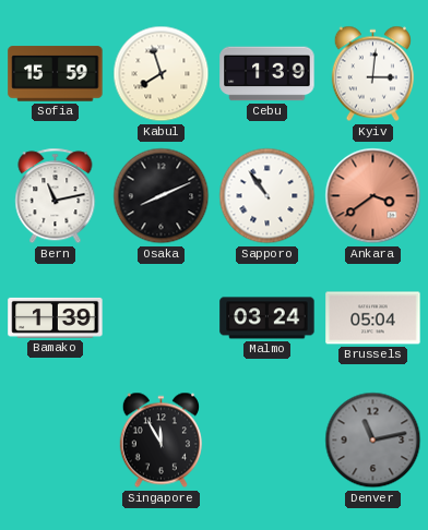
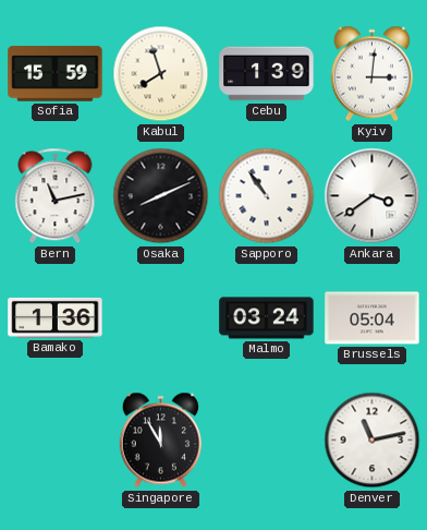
Ankara dial: salmon -> white
Bamako: 1:39 -> 1:36
Denver dial: grey -> white
